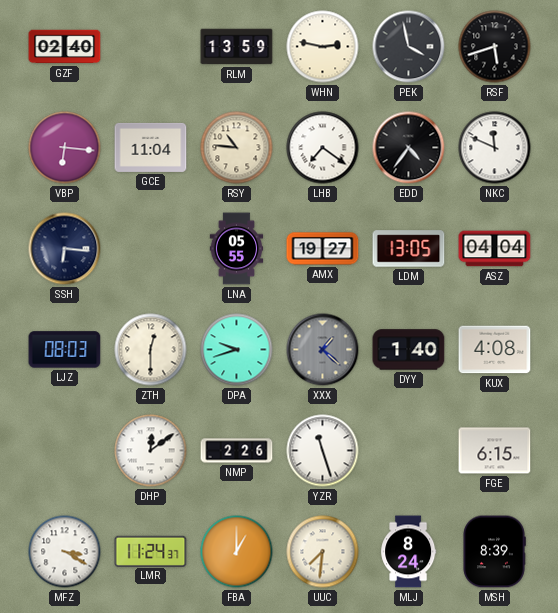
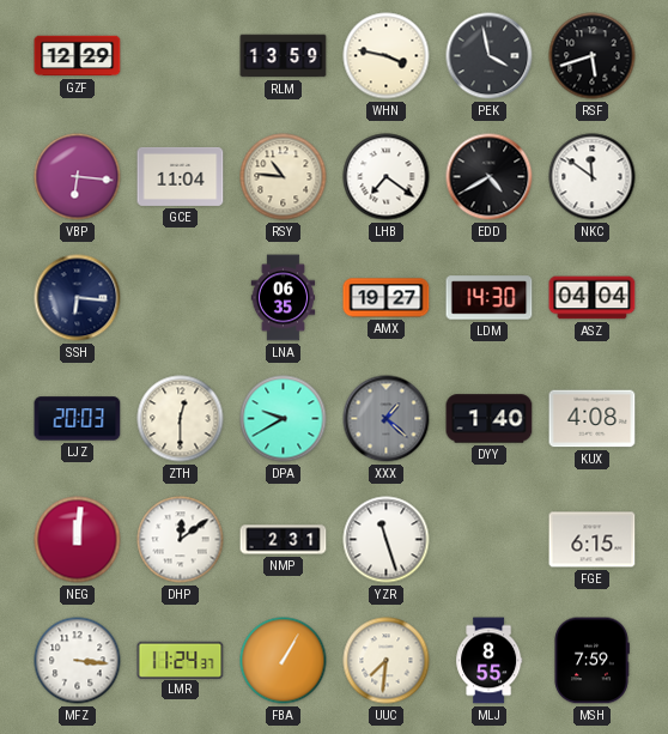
GZF: 02:40 -> 12:29
WHN: 2:47 -> 3:47
EDD: 4:36 -> 4:40
NKC: 11:49 -> 11:51
LNA: 05:55 -> 06:35
LDM: 13:05 -> 14:30
LJZ: 08:03 -> 20:03
DPA: 9:42 -> 9:40
NEG: none -> 12:01
NMP: 2:26 -> 2:31
MFZ: 3:20 -> 3:16
FBA: 1:00 -> 1:05
MLJ: 8:24 -> 8:55
MSH: 8:39 -> 7:59
